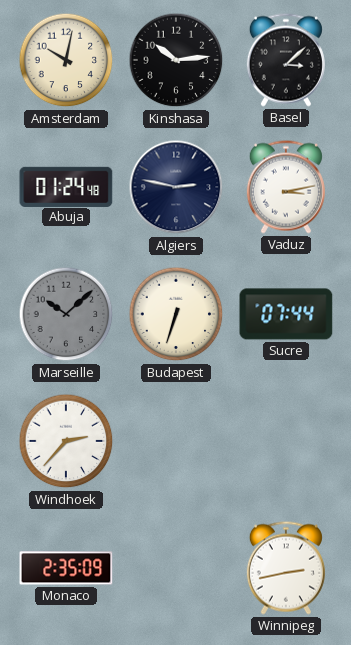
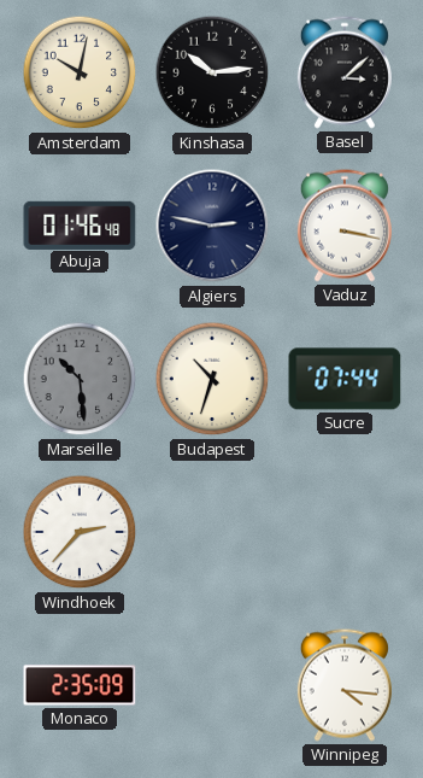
Abuja: 01:24 -> 01:46
Vaduz: 3:13 -> 3:17
Marseille: 10:08 -> 10:29
Budapest: 6:33 -> 10:33
Winnipeg: 2:43 -> 4:16
